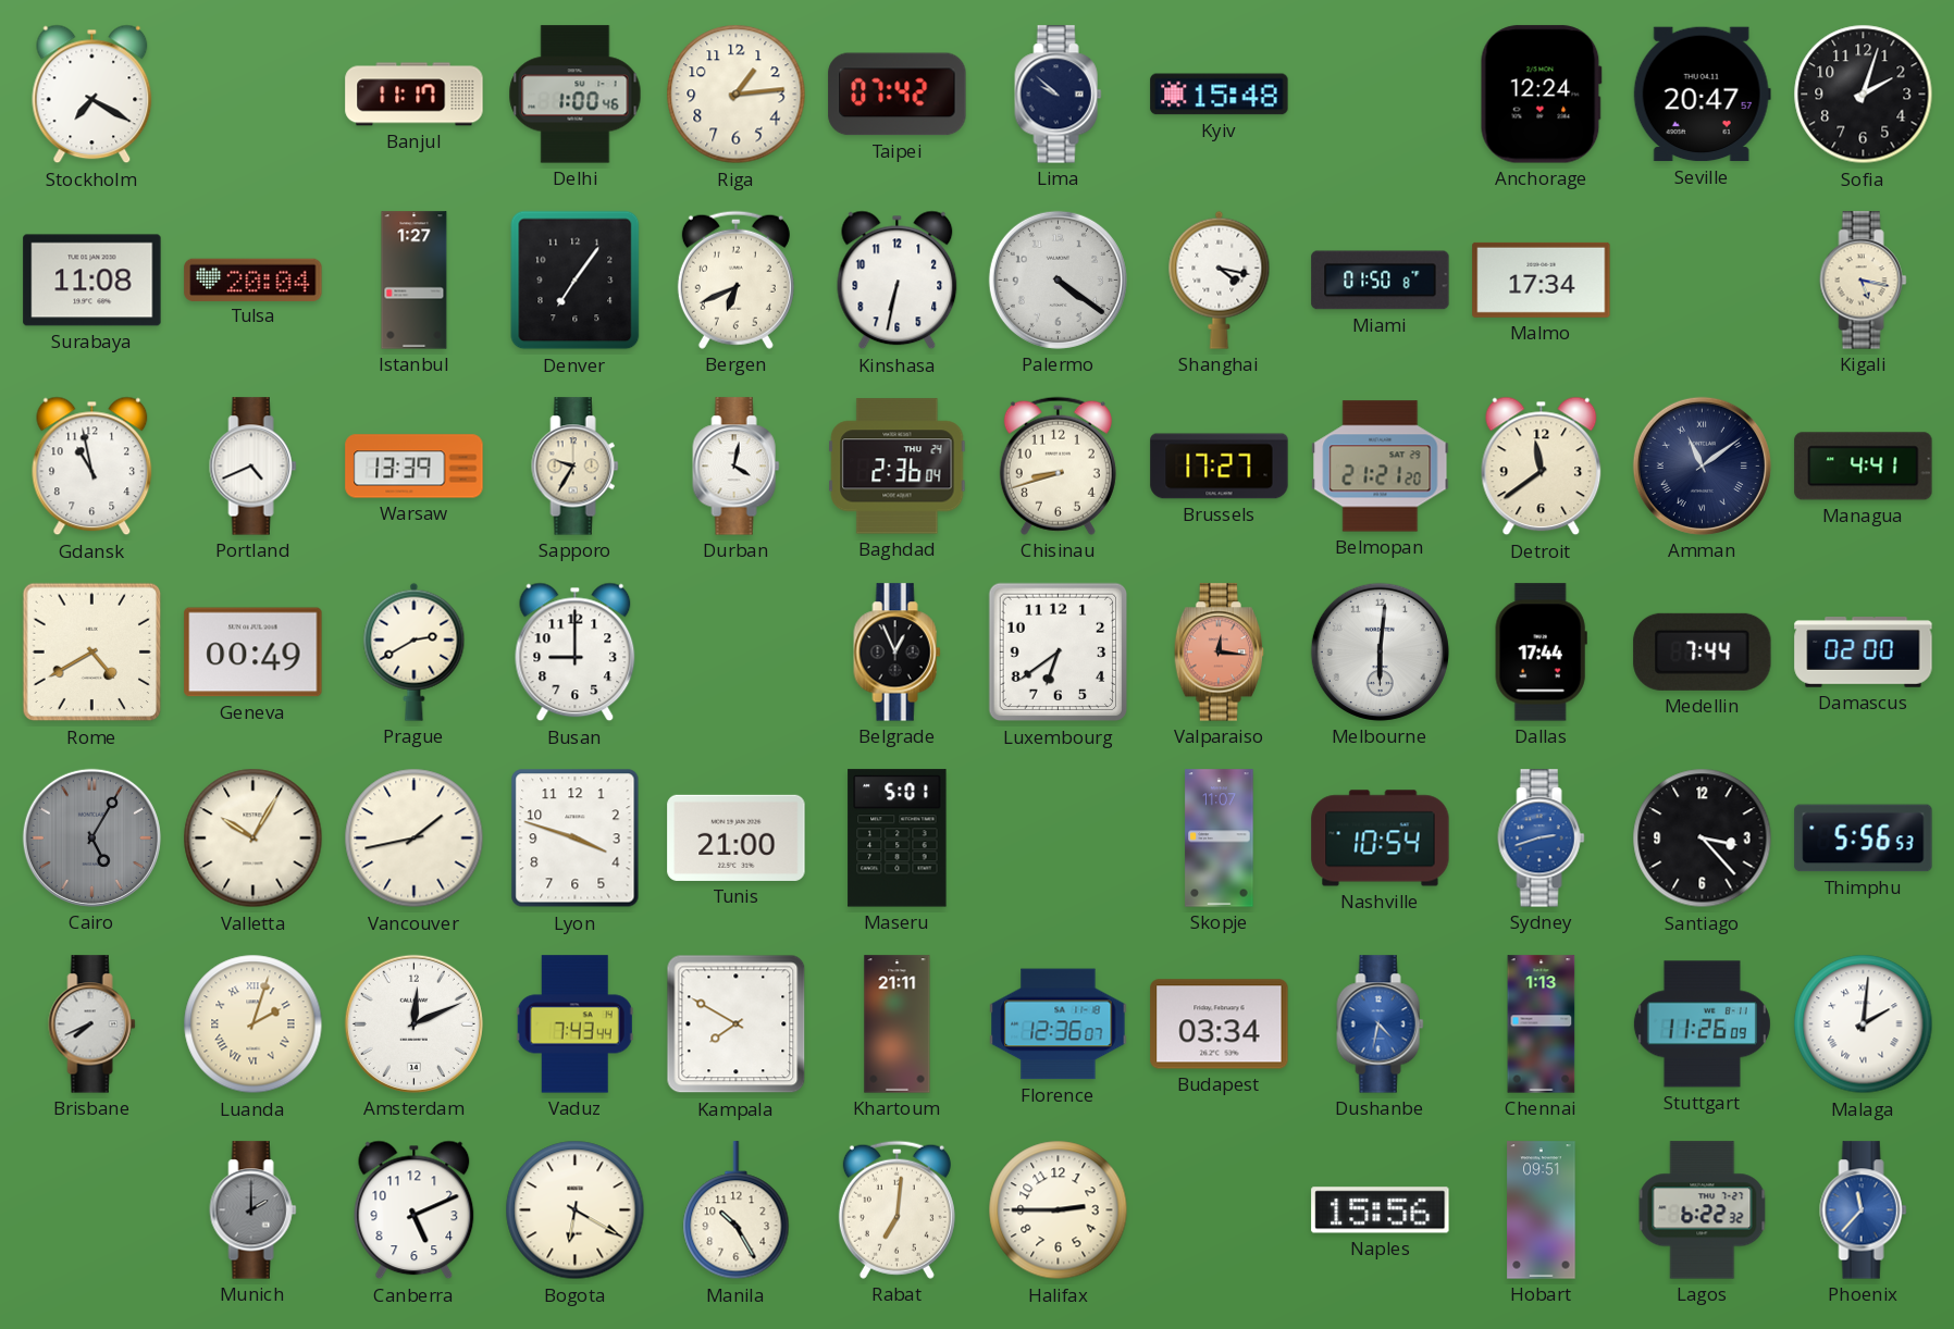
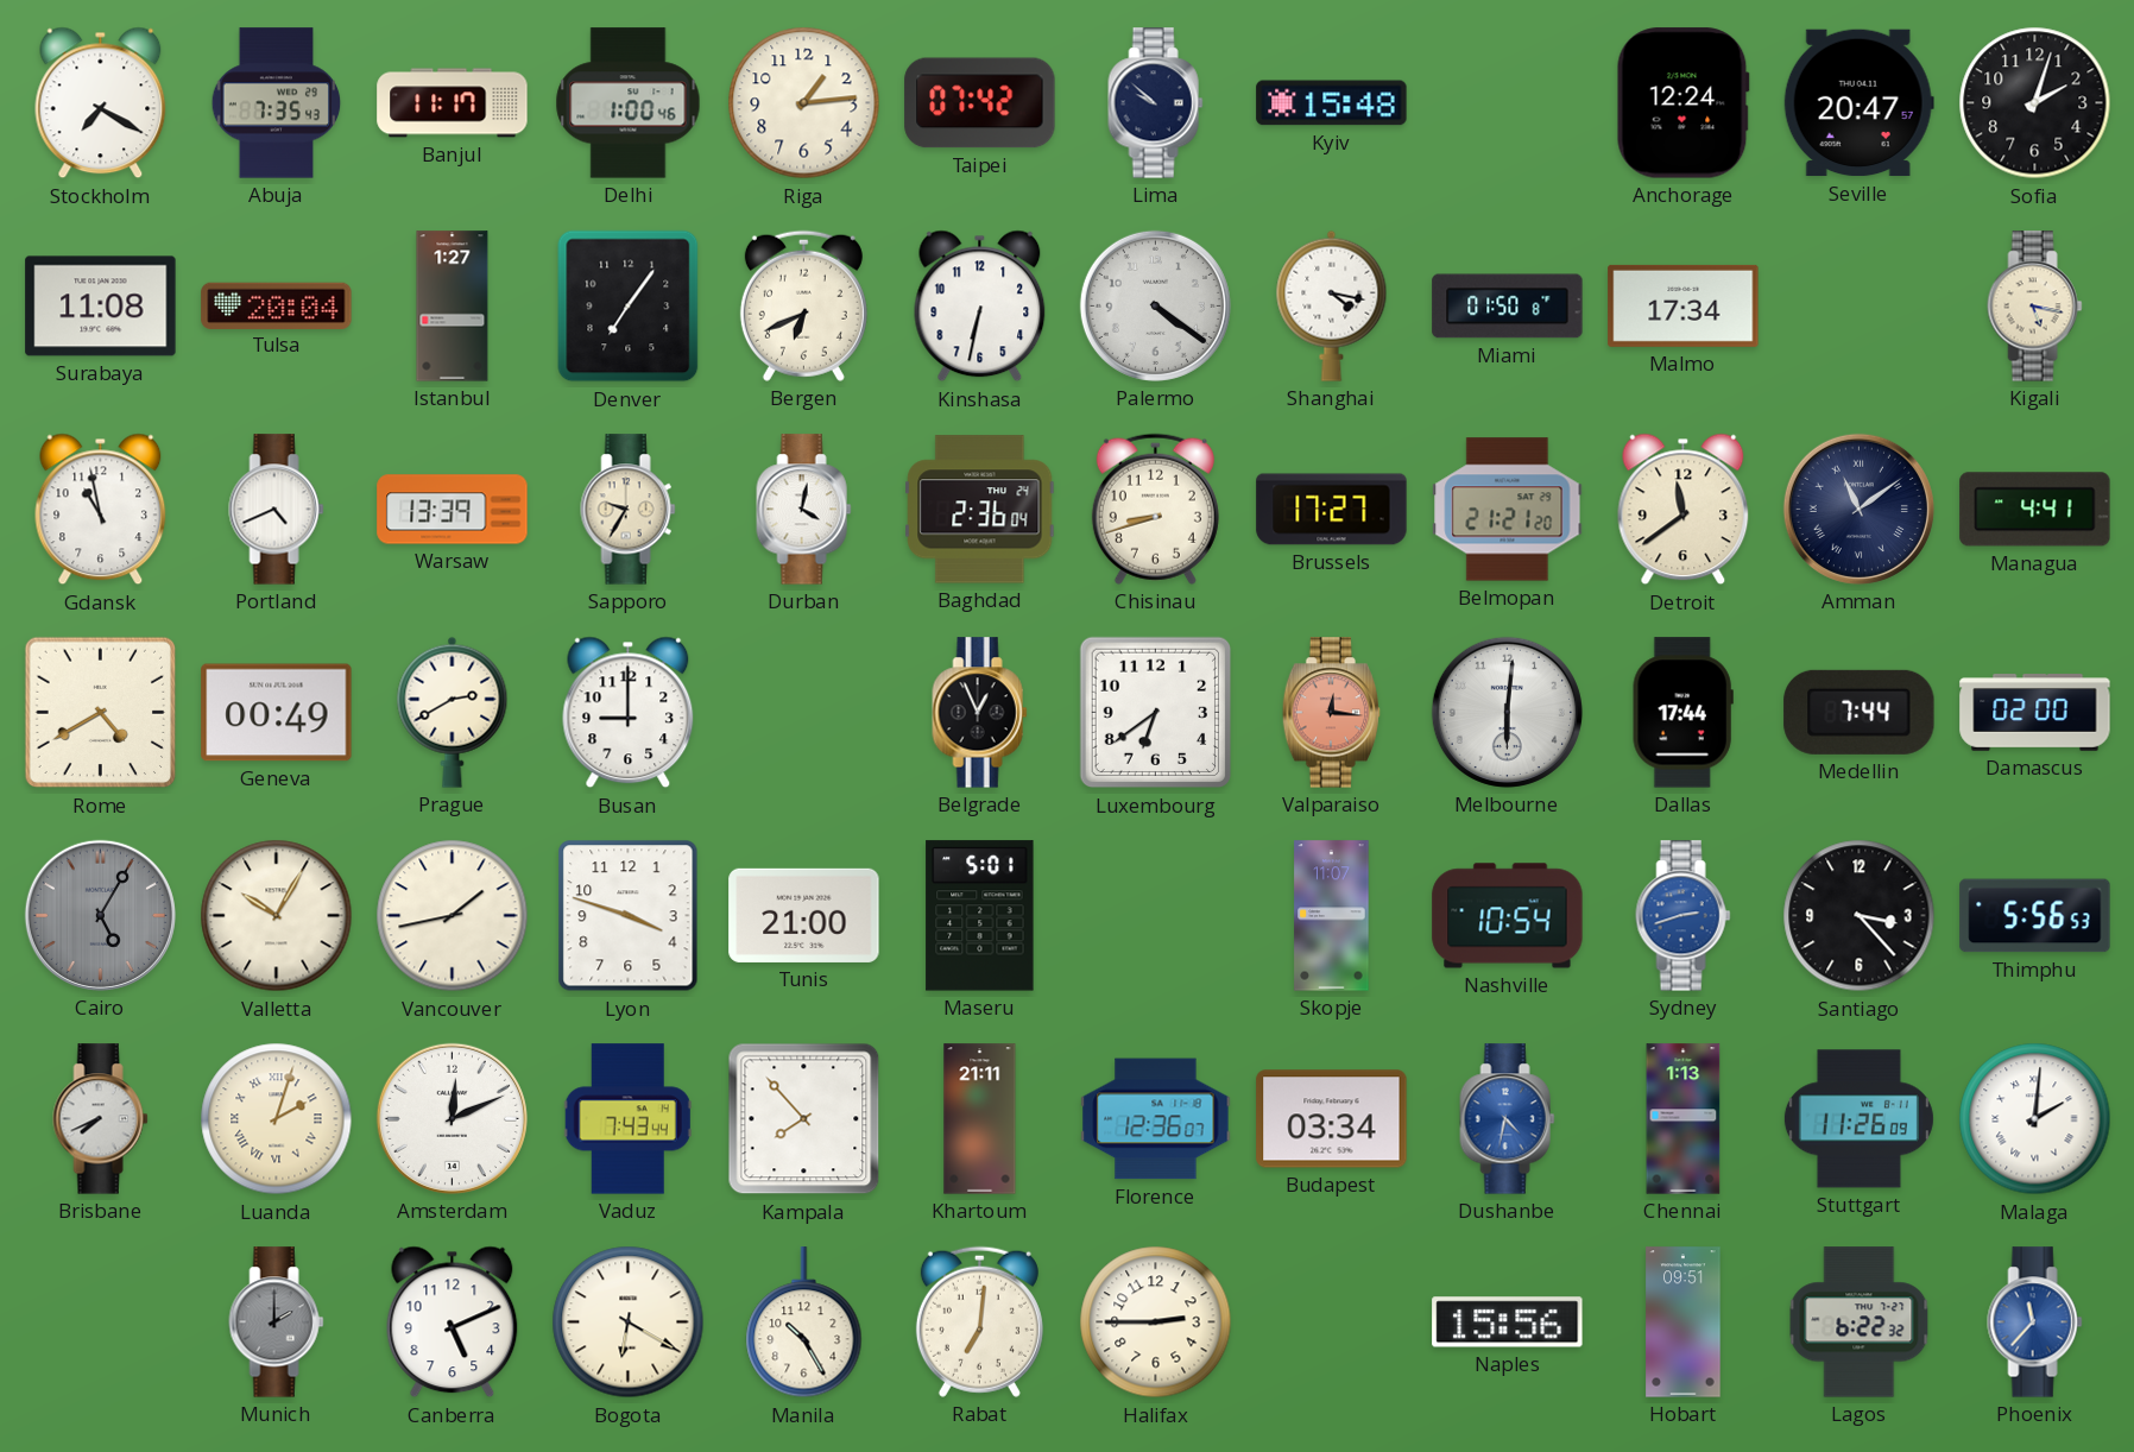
Abuja: none -> 7:35
Kampala: 7:50 -> 7:53
